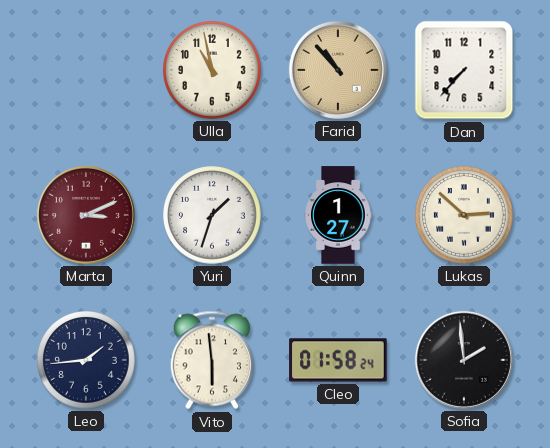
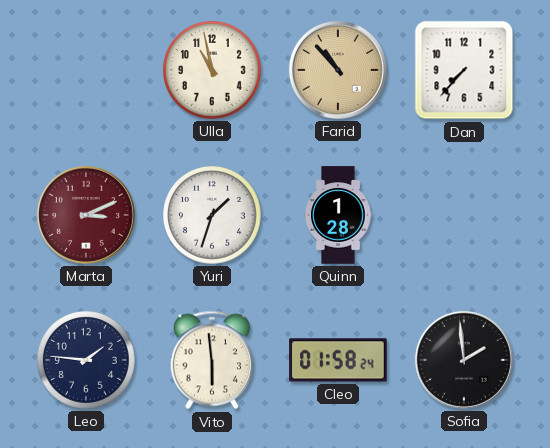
Quinn: 1:27 -> 1:28
Lukas: 2:52 -> none
Leo: 1:44 -> 1:46
